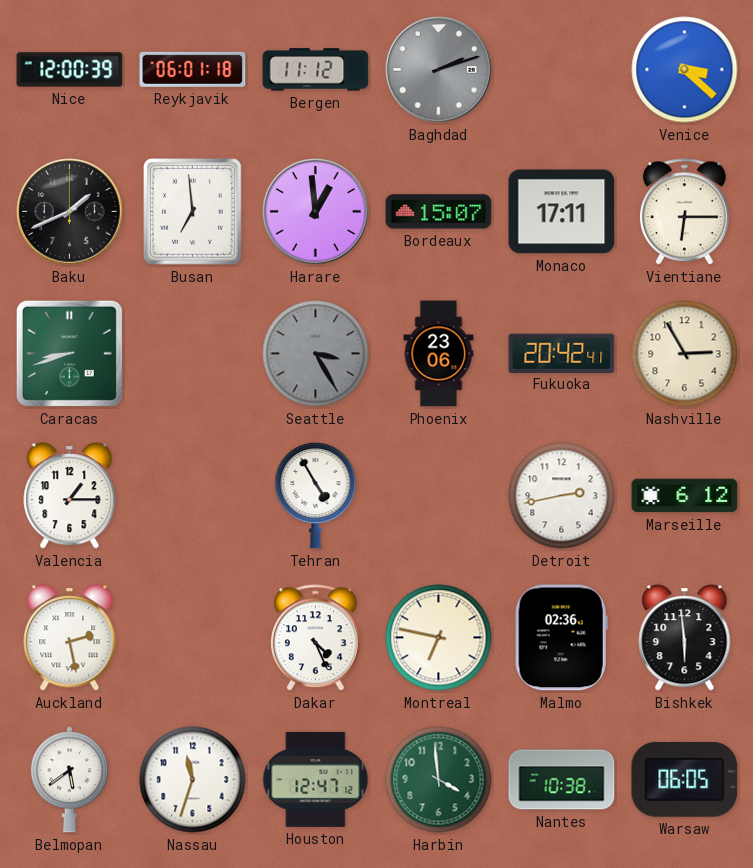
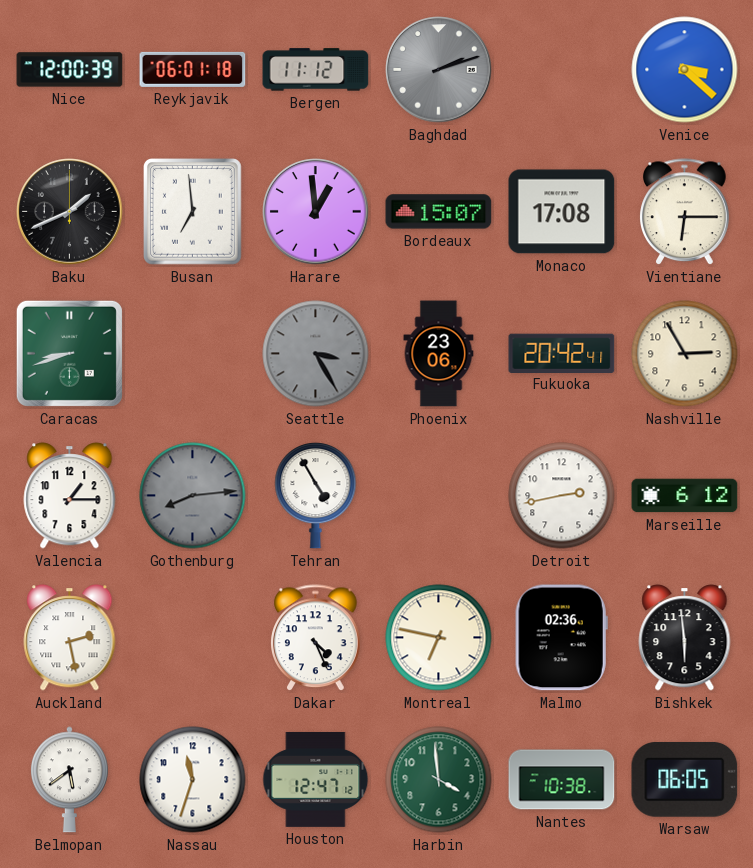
Monaco: 17:11 -> 17:08
Gothenburg: none -> 8:14
